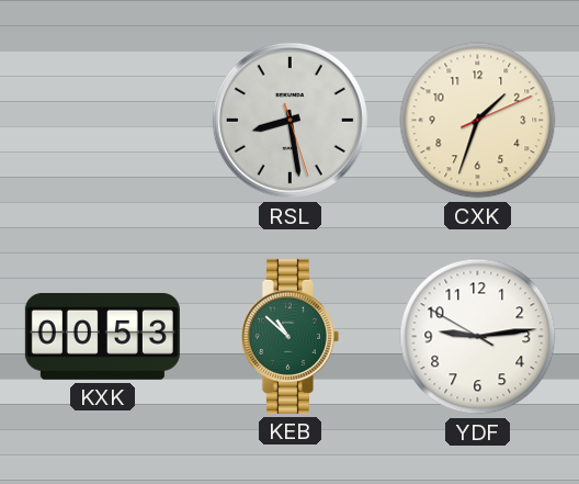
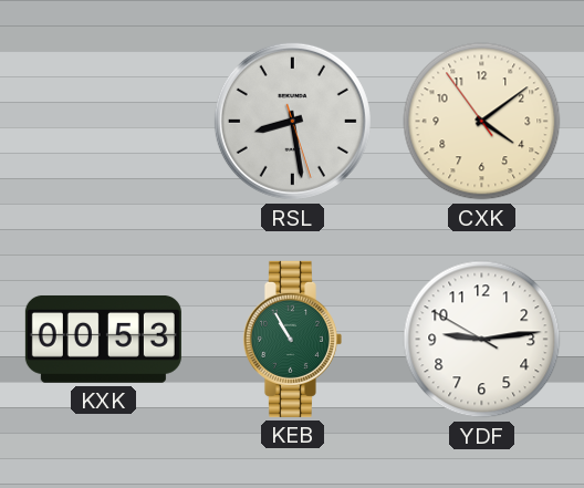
CXK: 1:33 -> 4:08
KEB: 10:52 -> 10:55
